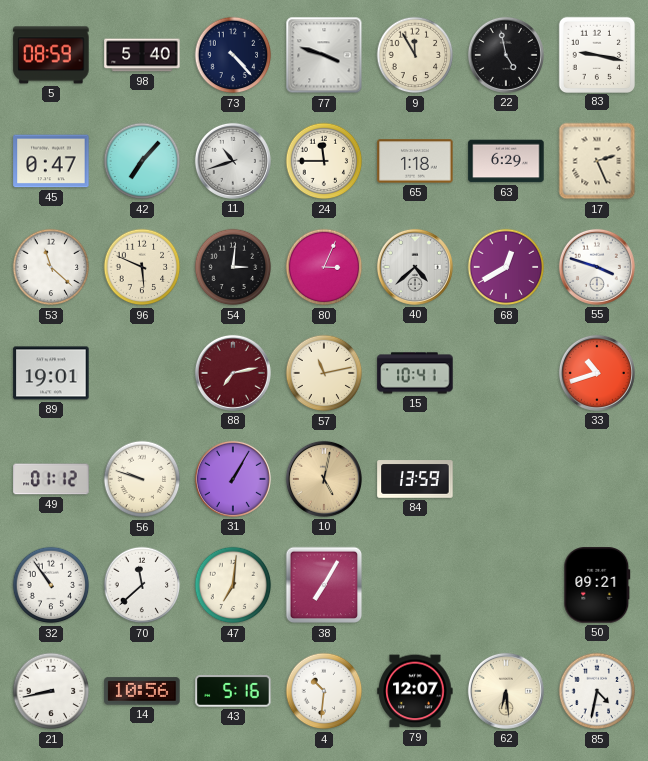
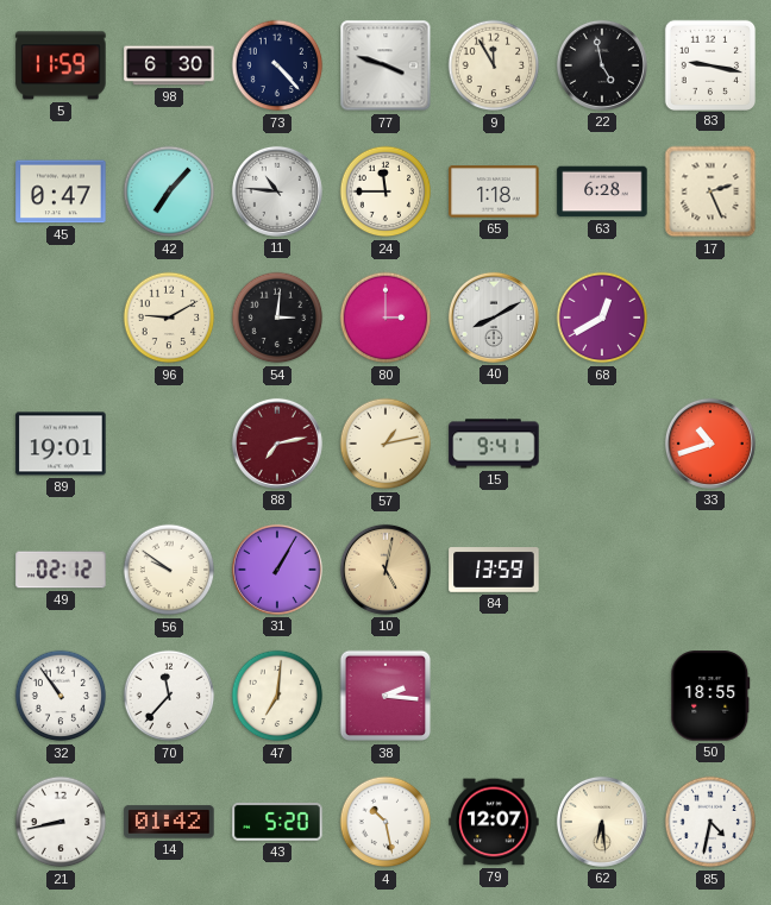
5: 08:59 -> 11:59
98: 5:40 -> 6:30
11: 10:42 -> 10:46
63: 6:29 -> 6:28
53: 11:22 -> none
96: 5:49 -> 9:10
80: 3:04 -> 3:00
40: 4:38 -> 8:10
55: 3:48 -> none
57: 11:13 -> 1:13
15: 10:41 -> 9:41
49: 01:12 -> 02:12
56: 9:48 -> 9:51
70: 11:38 -> 11:37
38: 7:05 -> 2:16
50: 09:21 -> 18:55
14: 10:56 -> 01:42
43: 5:16 -> 5:20
4: 10:31 -> 10:28
